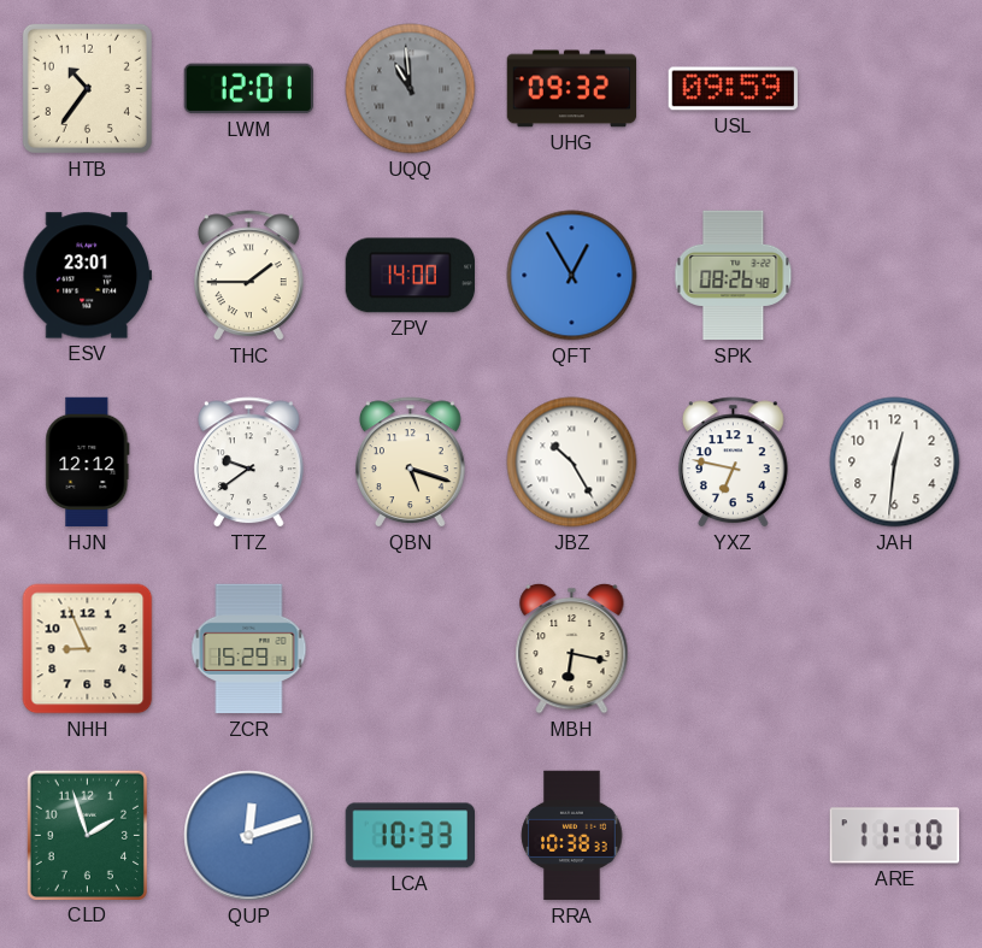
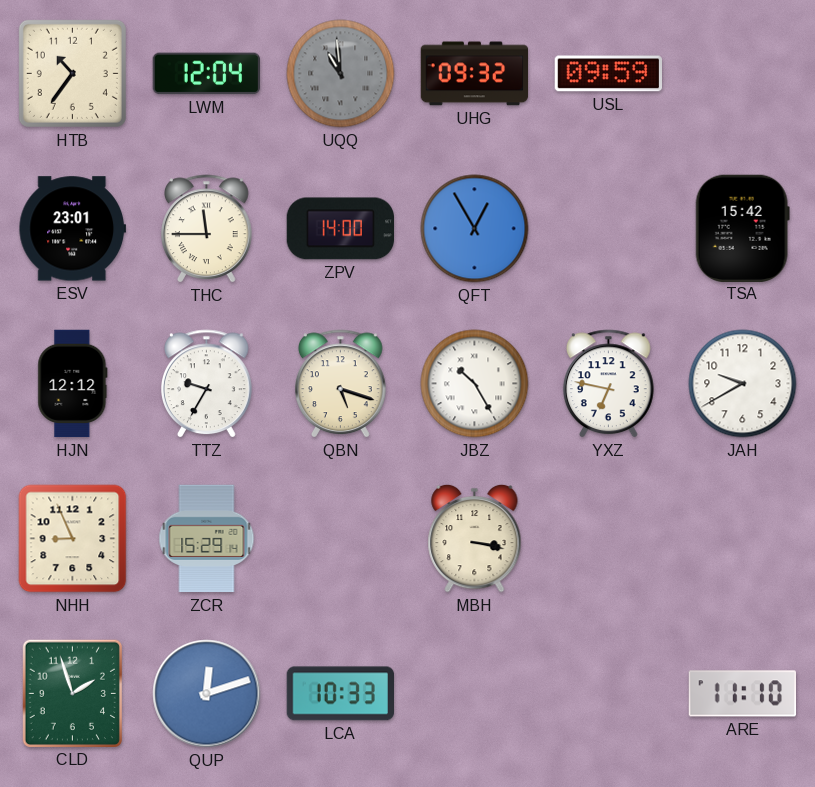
LWM: 12:01 -> 12:04
THC: 1:45 -> 11:45
SPK: 08:26 -> none
TSA: none -> 15:42
TTZ: 9:39 -> 9:35
JAH: 12:31 -> 9:40
MBH: 6:17 -> 3:17
RRA: 10:38 -> none
